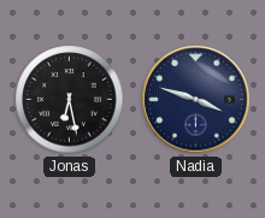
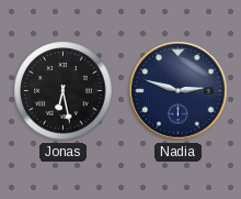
Nadia: 3:48 -> 2:48
